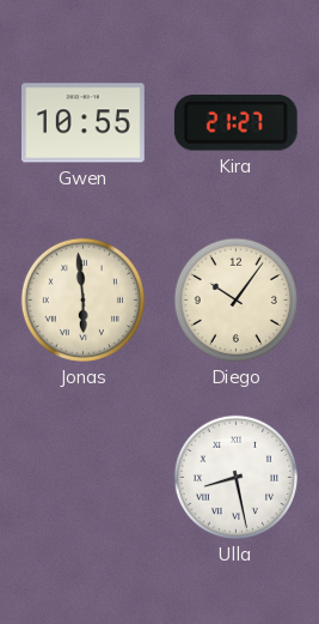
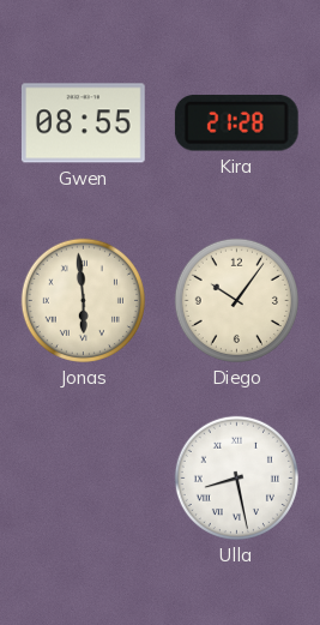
Gwen: 10:55 -> 08:55
Kira: 21:27 -> 21:28
